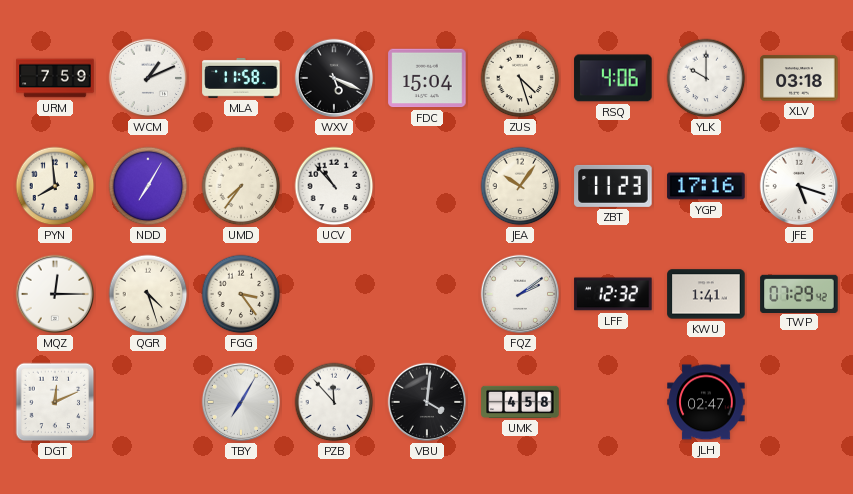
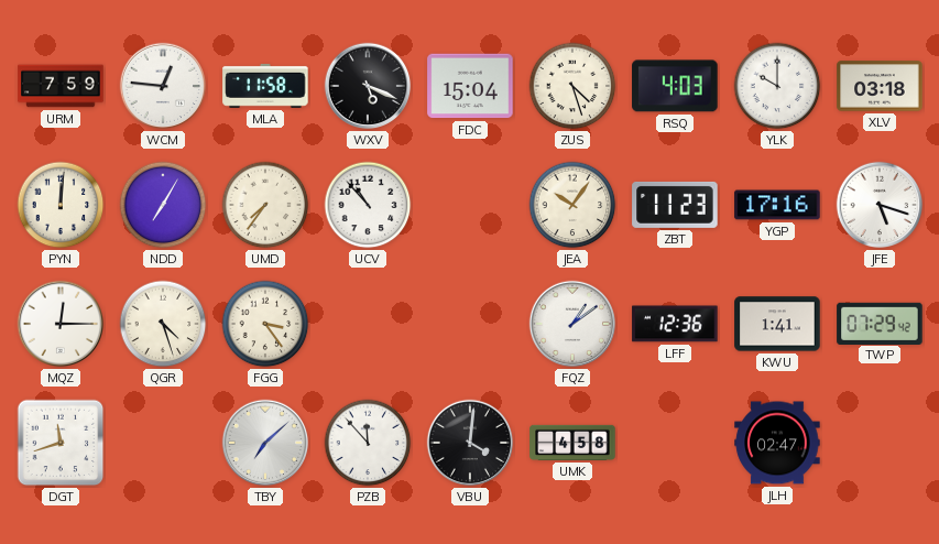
WCM: 1:11 -> 12:46
RSQ: 4:06 -> 4:03
PYN: 7:59 -> 12:01
FQZ: 2:09 -> 1:09
LFF: 12:32 -> 12:36
DGT: 12:11 -> 11:42
TBY: 7:05 -> 7:08
